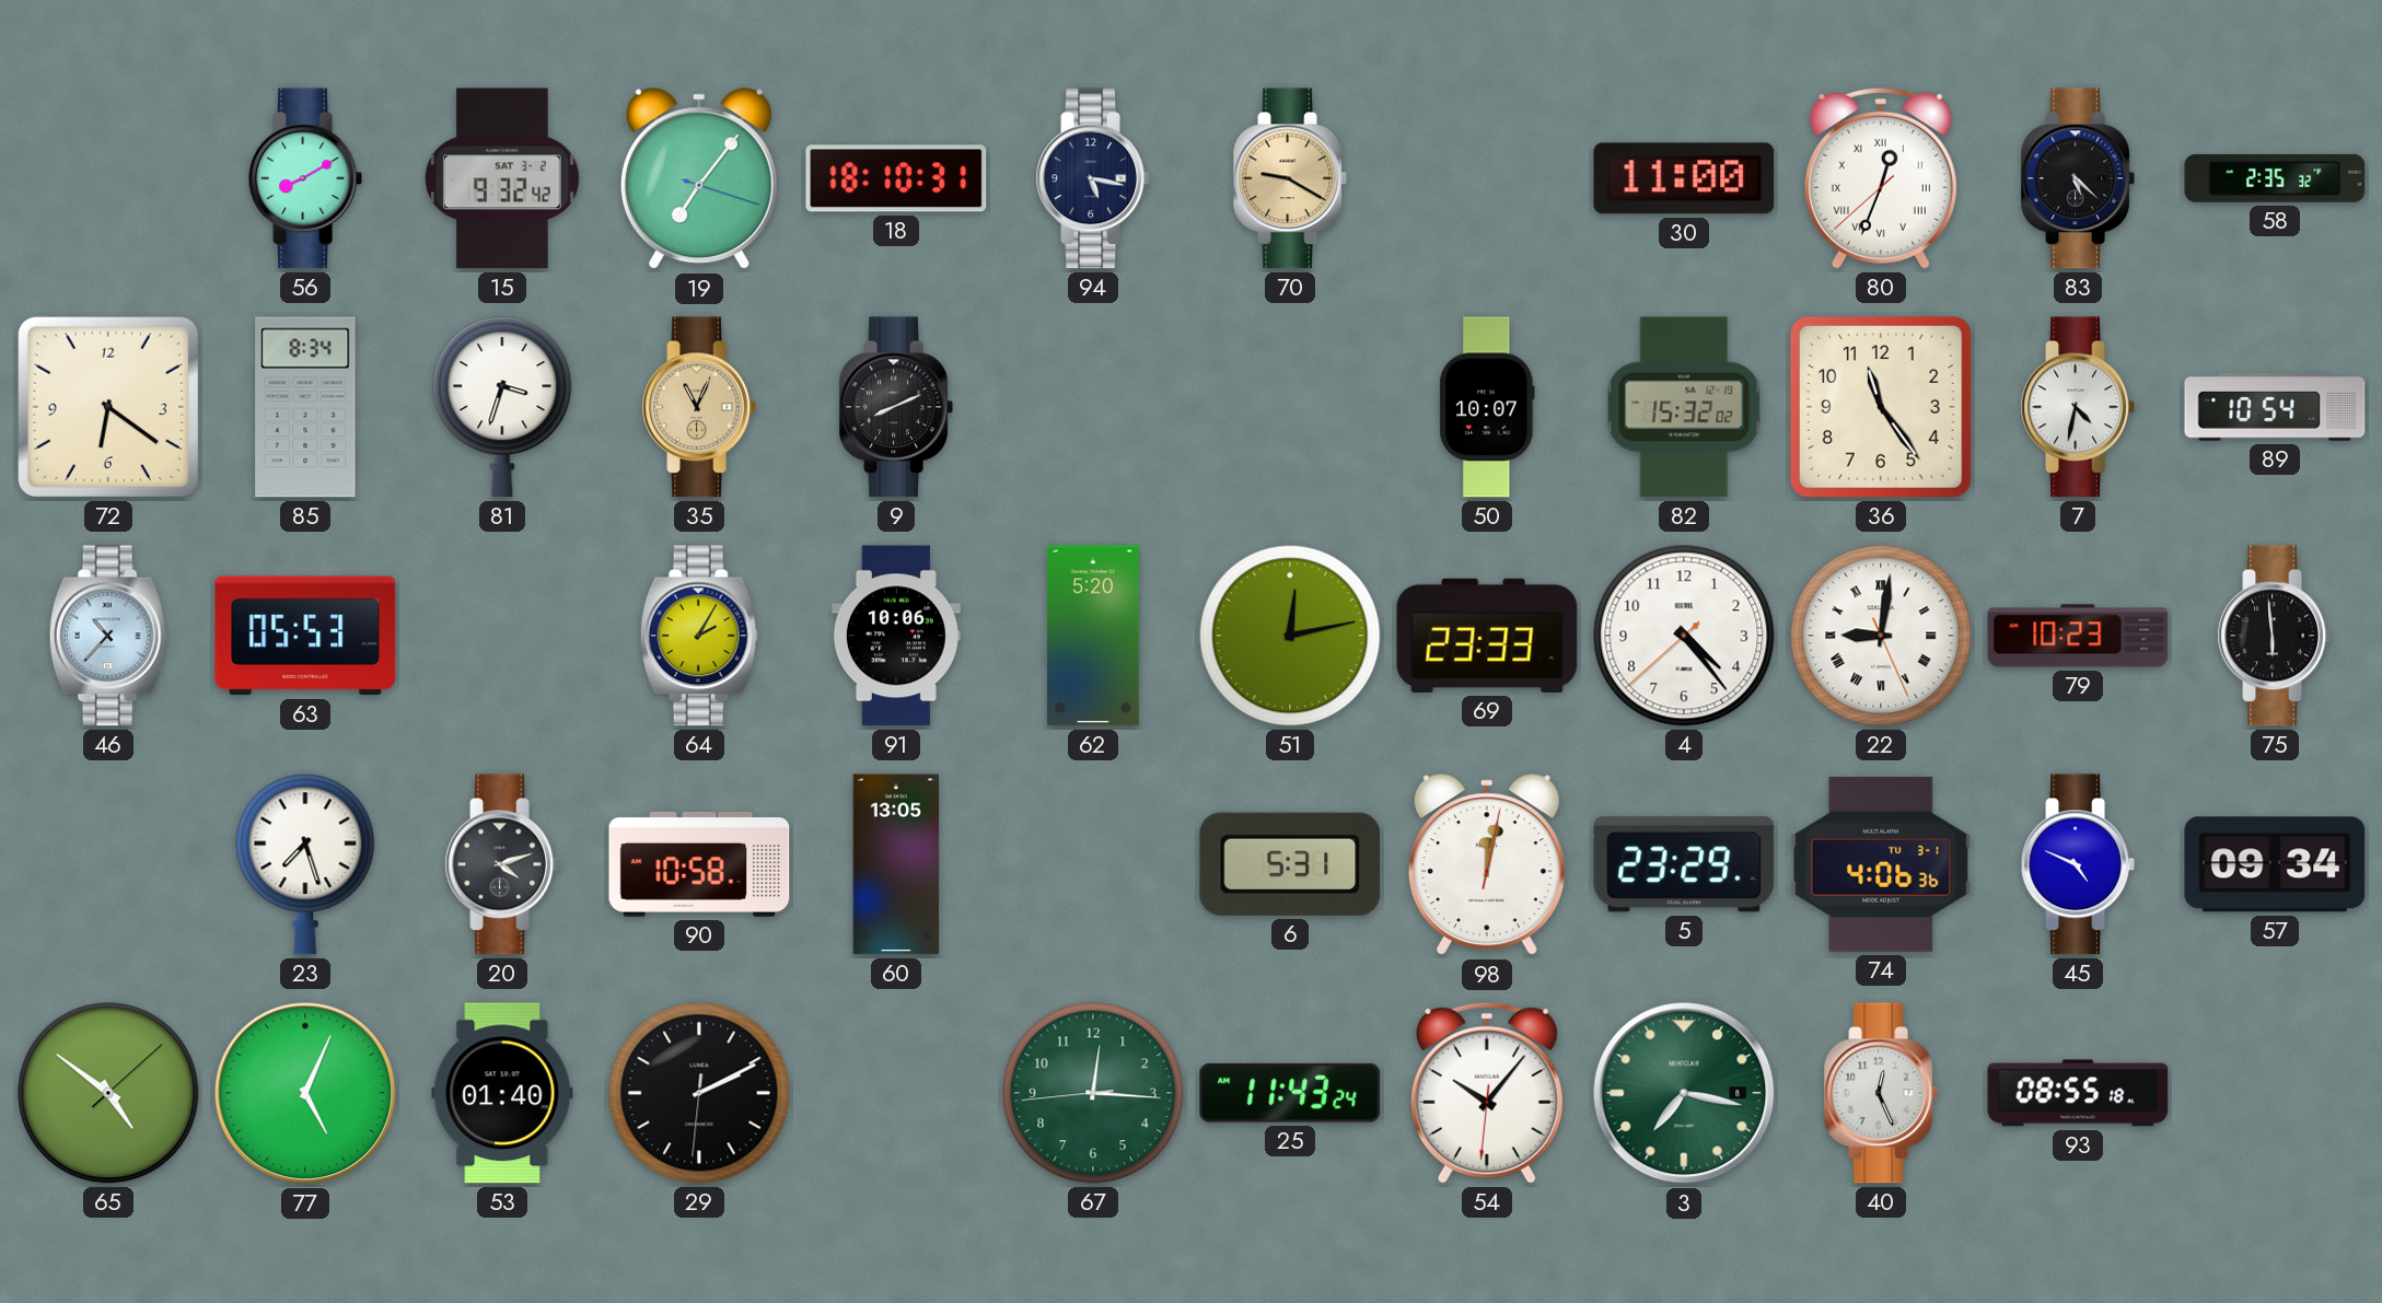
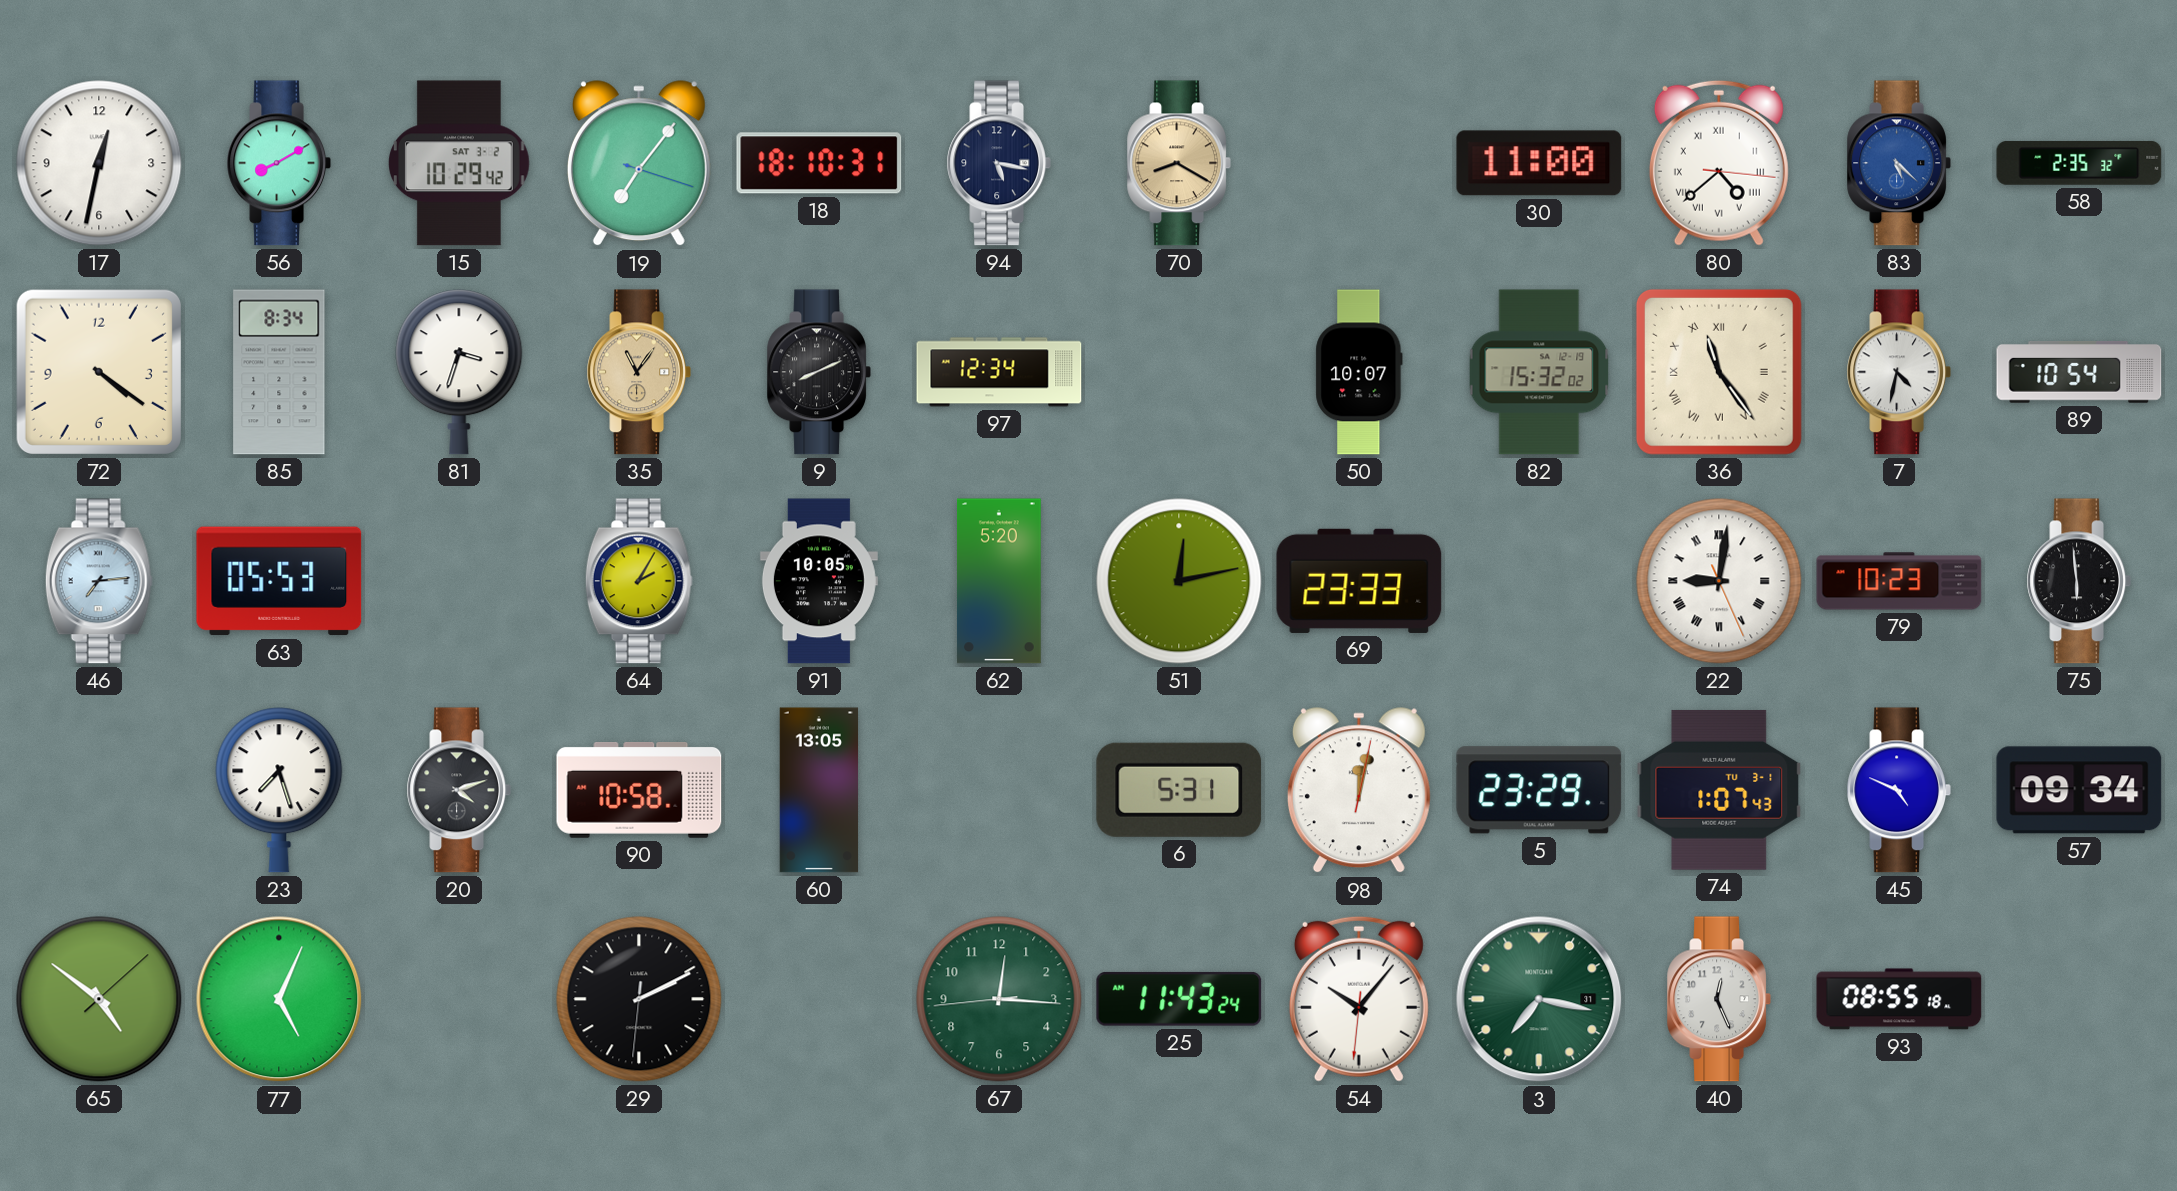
17: none -> 12:32
15: 9:32 -> 10:29
70: 9:20 -> 8:20
80: 12:33 -> 4:38
83 dial: black -> blue
72: 6:21 -> 4:21
35: 11:04 -> 11:06
97: none -> 12:34
36 numerals: Arabic -> Roman
46: 10:37 -> 7:14
91: 10:06 -> 10:05
4: 4:23 -> none
74: 4:06 -> 1:07
53: 01:40 -> none
3 date: 8 -> 31
